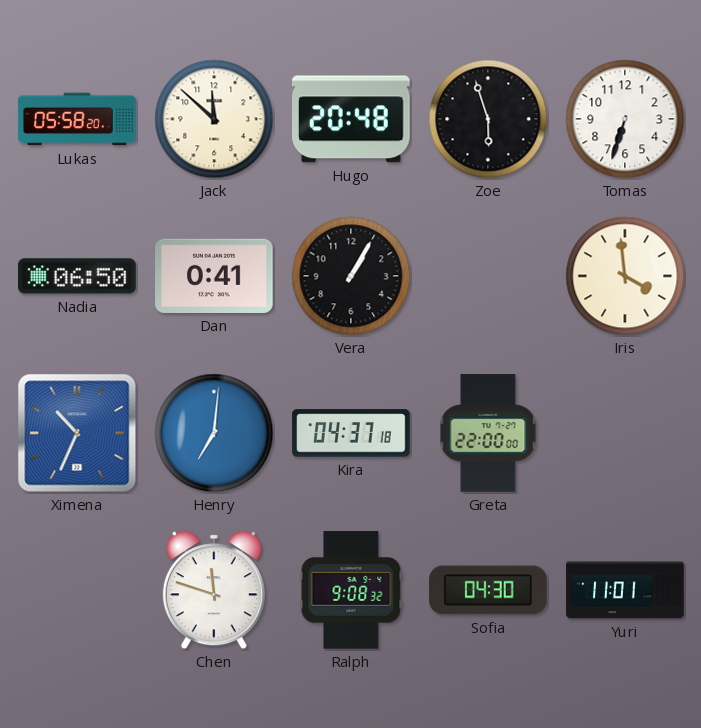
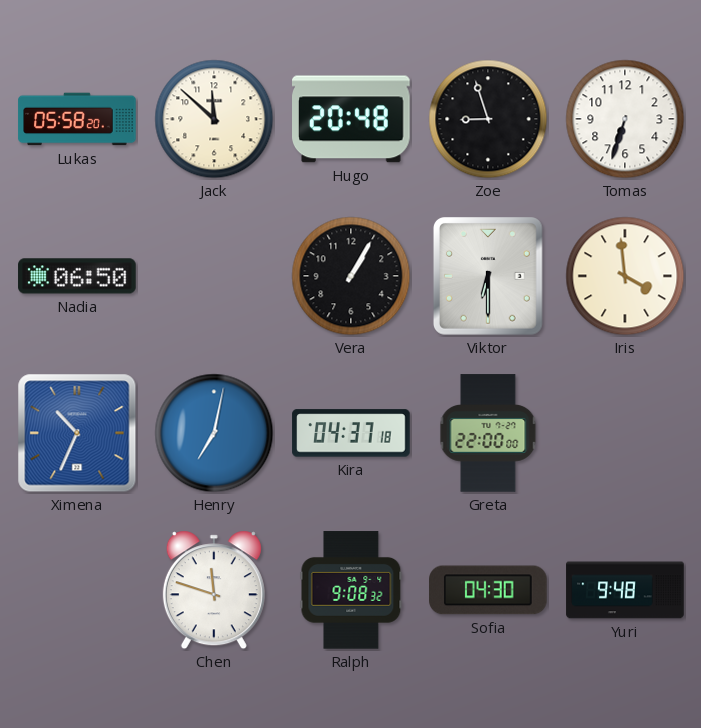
Zoe: 5:57 -> 8:57
Dan: 0:41 -> none
Viktor: none -> 6:30
Henry: 7:01 -> 7:02
Yuri: 11:01 -> 9:48
